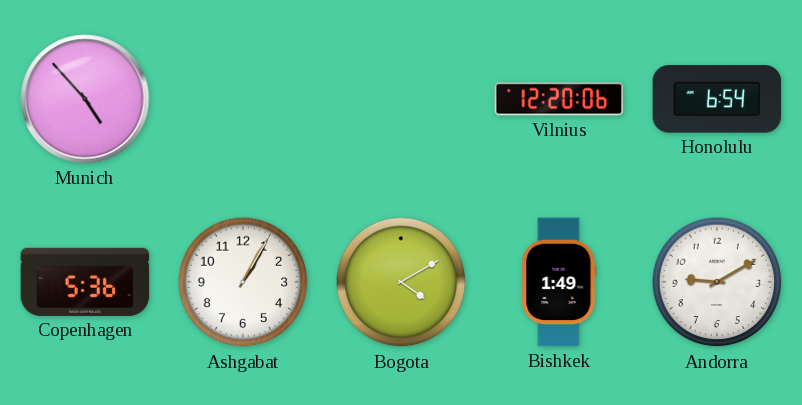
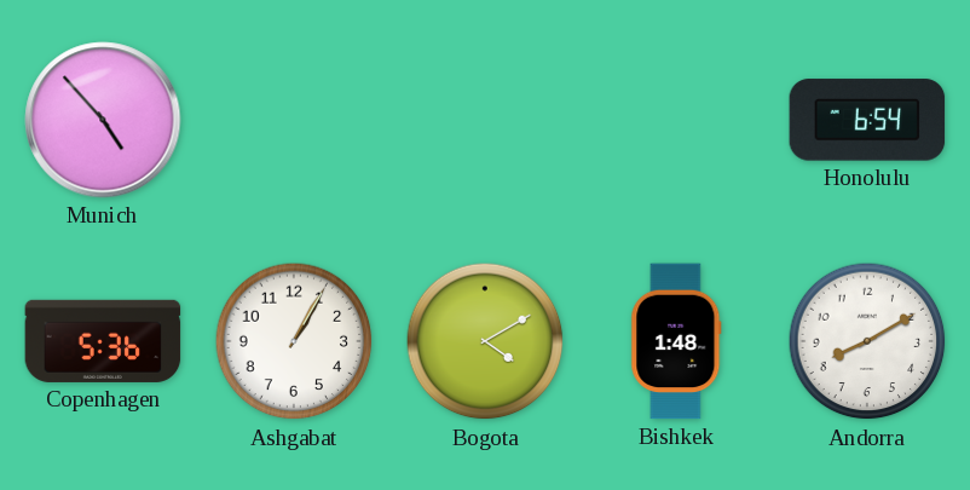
Vilnius: 12:20 -> none
Bishkek: 1:49 -> 1:48
Andorra: 9:10 -> 8:10
